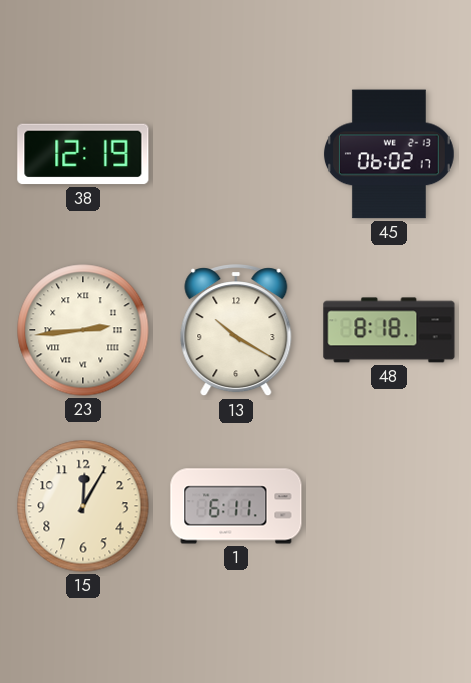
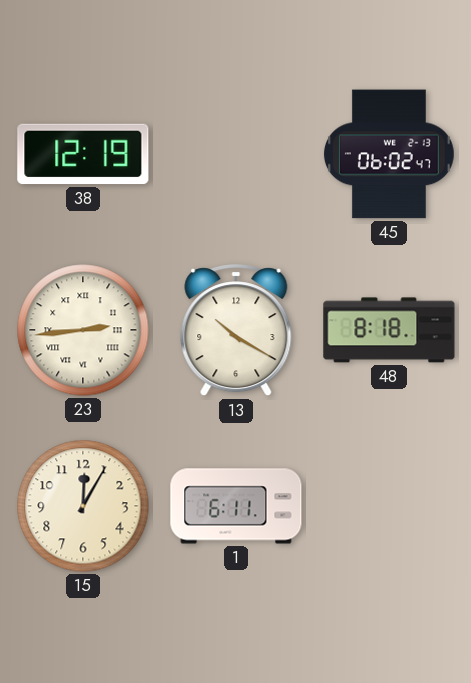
45: 06:02:17 -> 06:02:47
